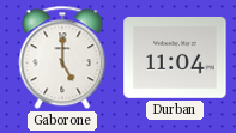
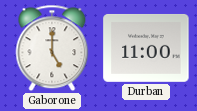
Durban: 11:04 -> 11:00
